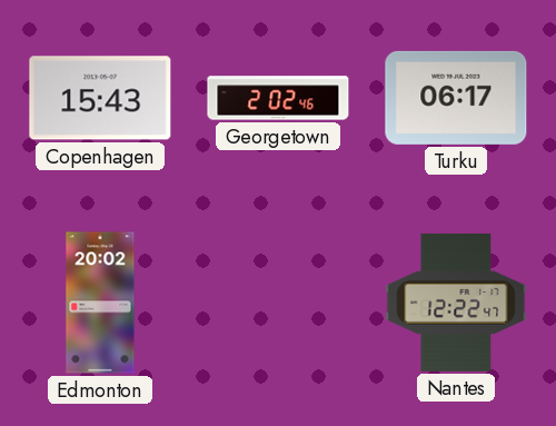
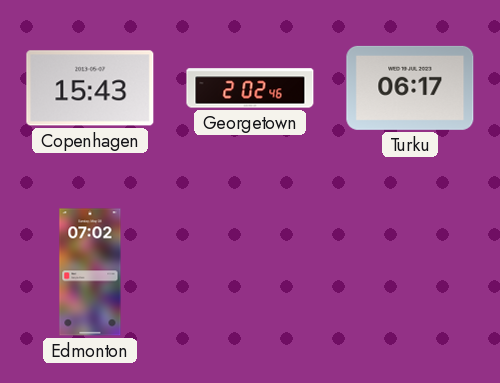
Edmonton: 20:02 -> 07:02
Nantes: 12:22 -> none
